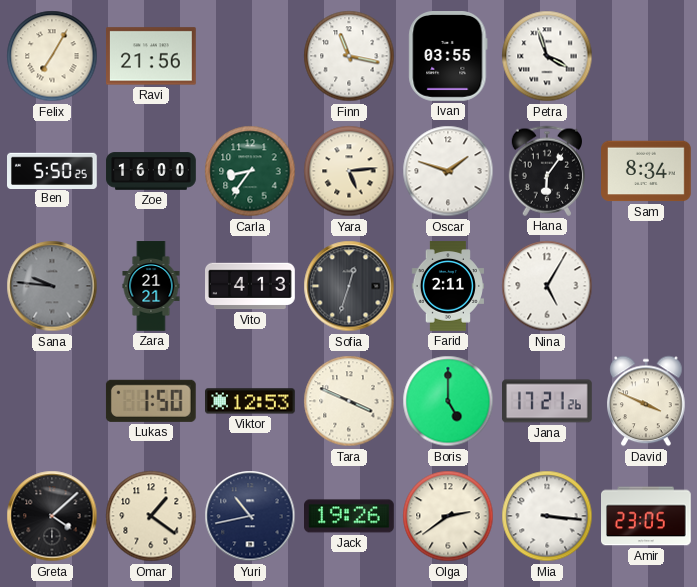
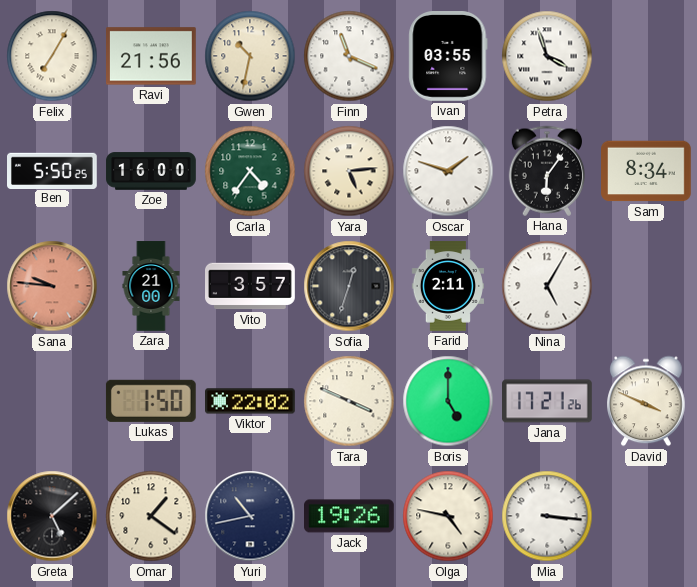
Gwen: none -> 10:32
Finn: 11:17 -> 11:19
Carla: 8:36 -> 4:36
Sana dial: grey -> salmon
Zara: 21:21 -> 21:00
Vito: 4:13 -> 3:57
Viktor: 12:53 -> 22:02
Greta: 4:08 -> 5:08
Olga: 2:39 -> 4:47
Amir: 23:05 -> none
